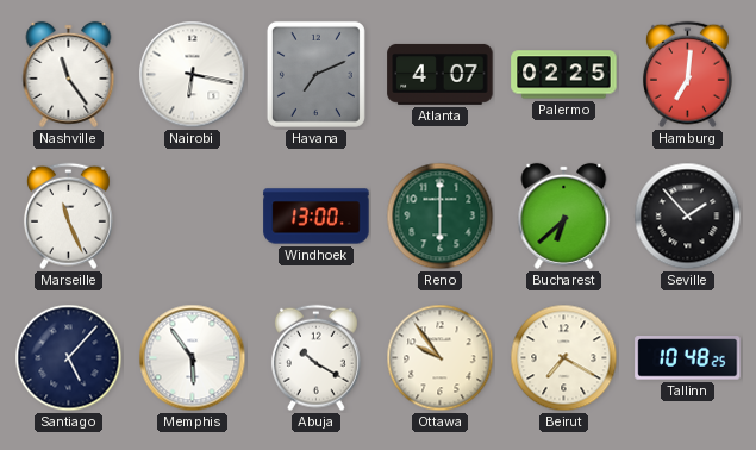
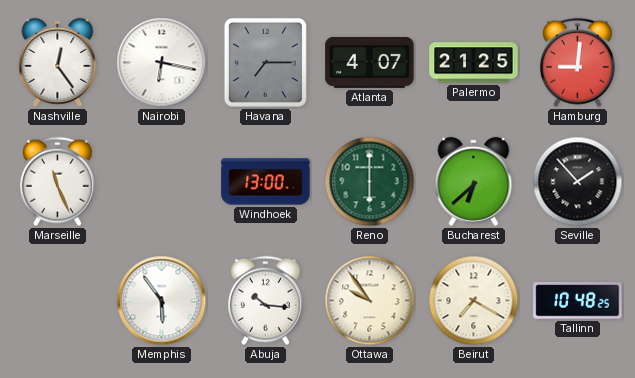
Nashville: 11:24 -> 12:24
Havana: 7:11 -> 7:15
Palermo: 02:25 -> 21:25
Hamburg: 7:01 -> 9:01
Santiago: 5:07 -> none
Abuja: 10:20 -> 10:16
